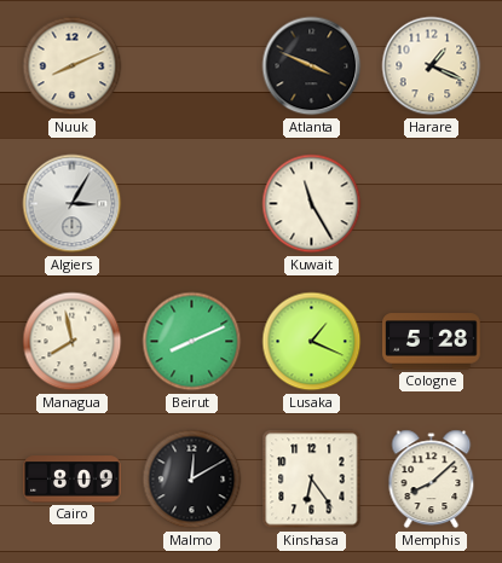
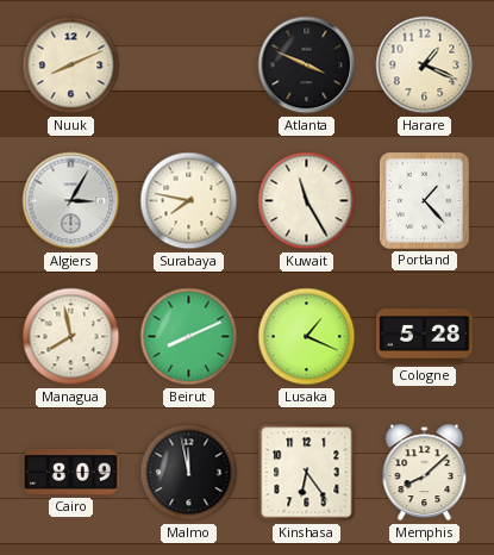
Surabaya: none -> 7:47
Portland: none -> 1:23
Malmo: 12:10 -> 11:58
